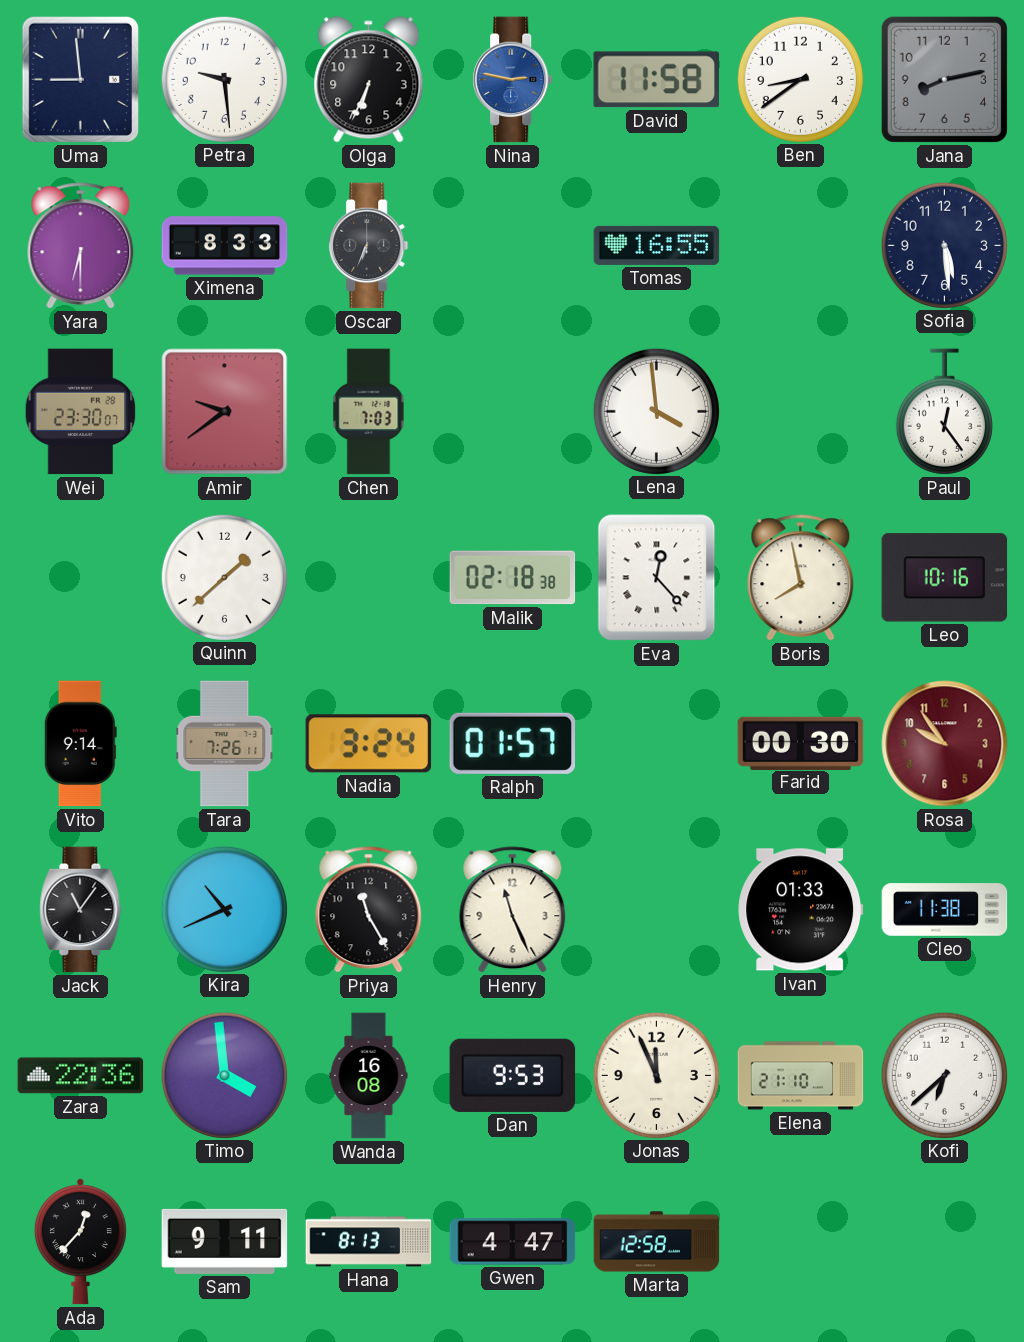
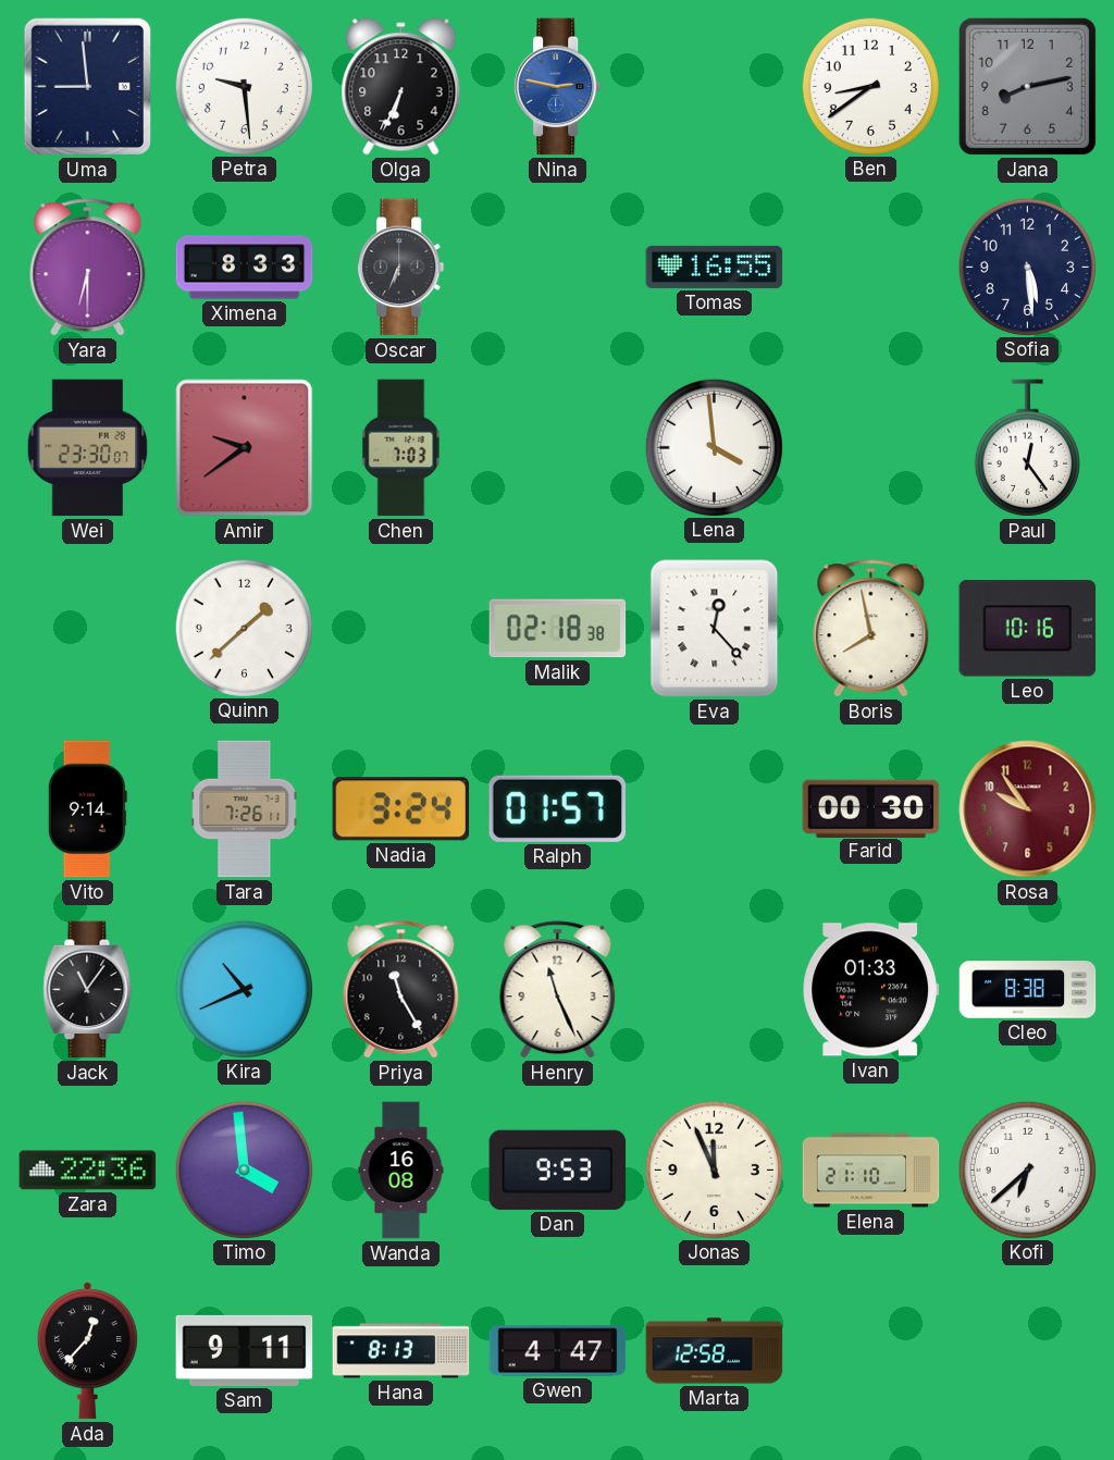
David: 11:58 -> none
Cleo: 11:38 -> 8:38
